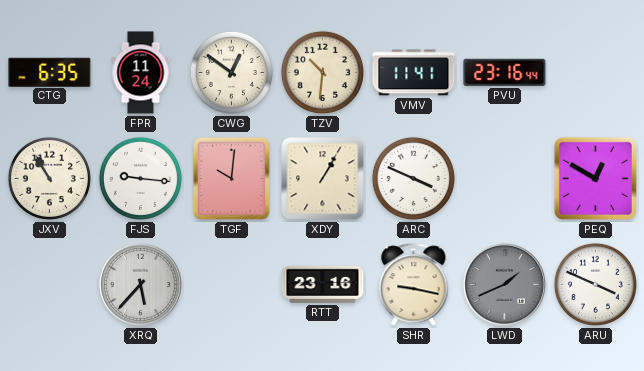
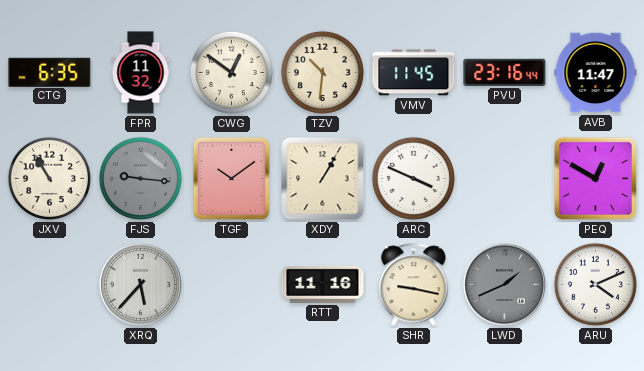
FPR: 11:24 -> 11:32
VMV: 11:41 -> 11:45
AVB: none -> 11:47
FJS dial: white -> grey
TGF: 10:01 -> 10:09
RTT: 23:16 -> 11:16
ARU: 3:49 -> 4:11
